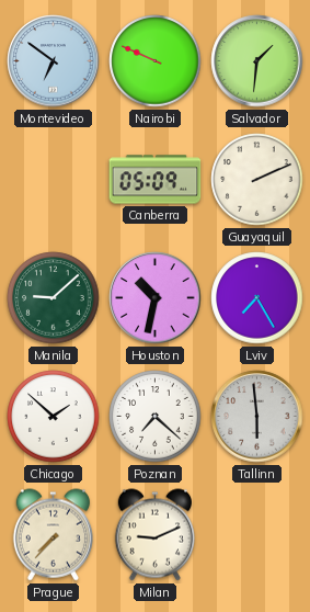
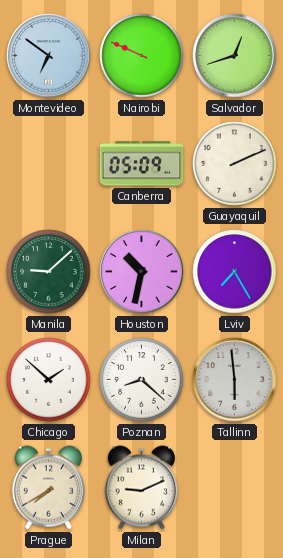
Salvador: 1:31 -> 12:42
Poznan: 7:22 -> 8:22
Prague: 7:37 -> 7:40
